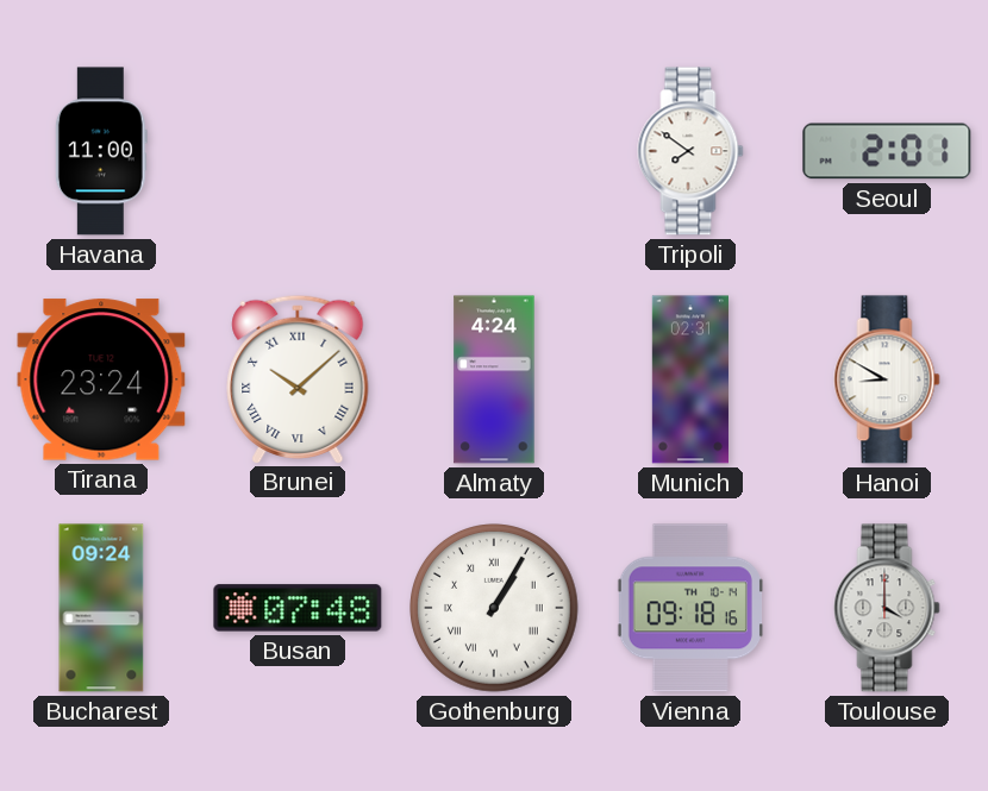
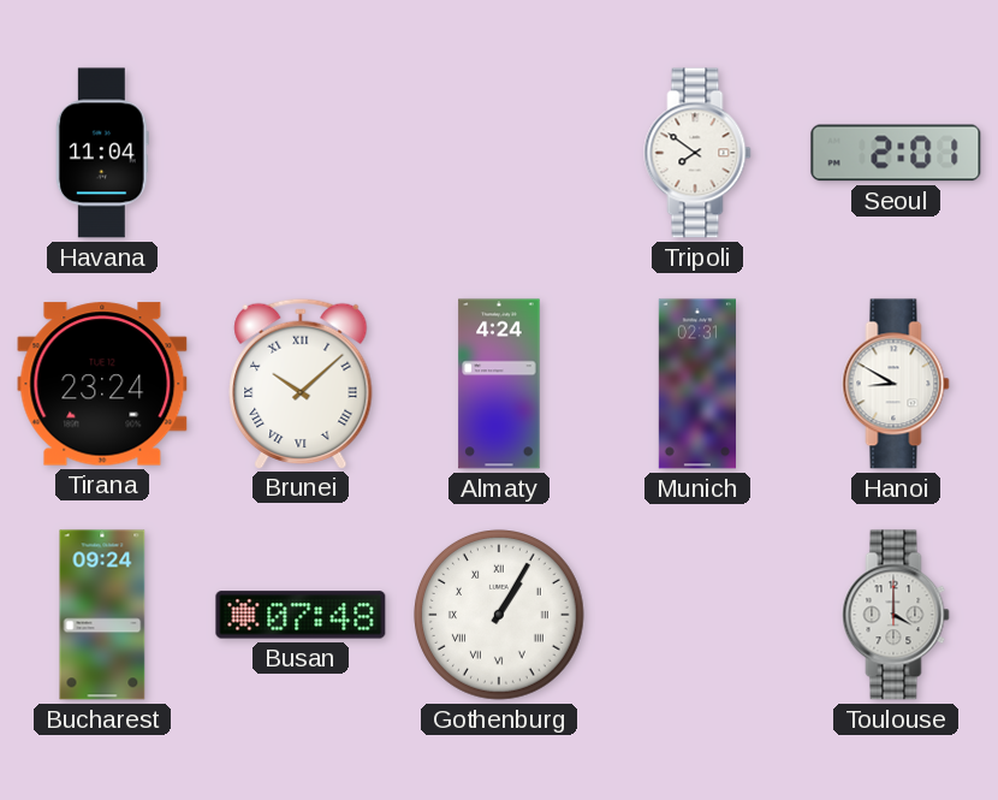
Havana: 11:00 -> 11:04
Vienna: 09:18 -> none
